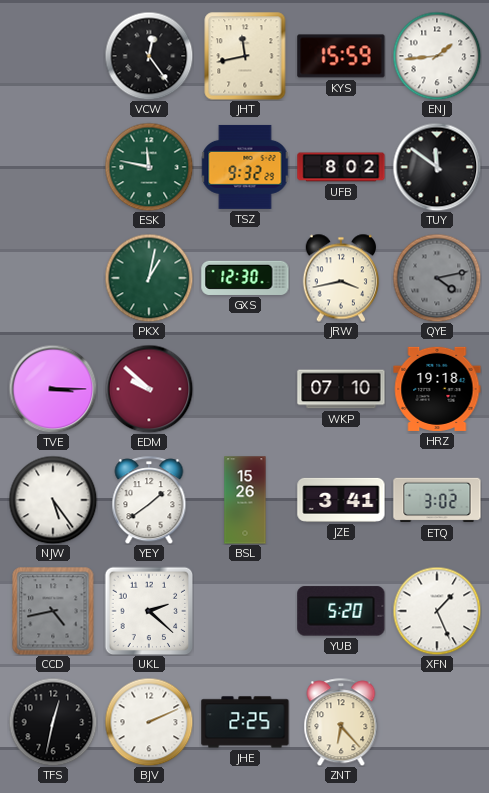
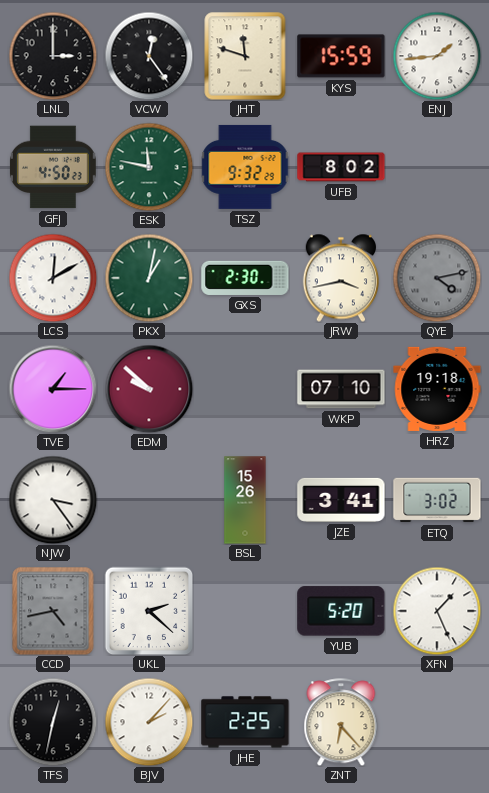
LNL: none -> 3:00
JHT: 11:43 -> 11:48
GFJ: none -> 4:50
TUY: 11:51 -> none
LCS: none -> 12:10
GXS: 12:30 -> 2:30
TVE: 3:15 -> 1:15
NJW: 5:24 -> 3:24
YEY: 1:39 -> none
BJV: 2:11 -> 2:07
